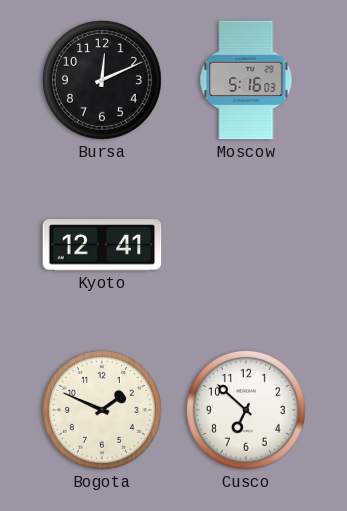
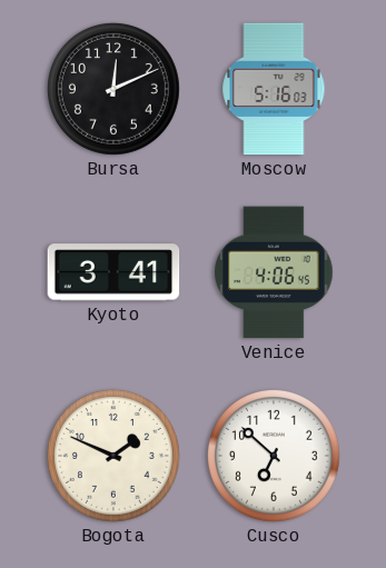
Kyoto: 12:41 -> 3:41
Venice: none -> 4:06
